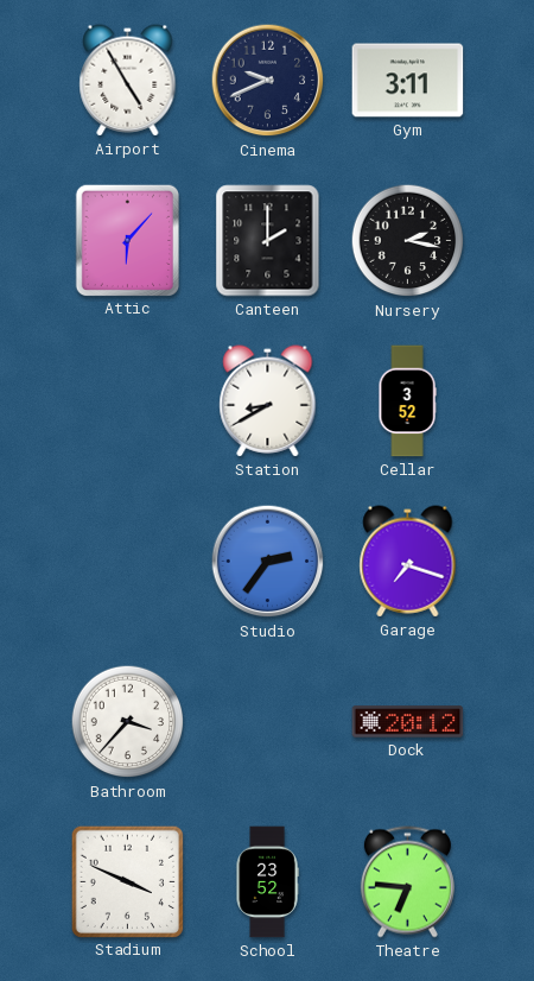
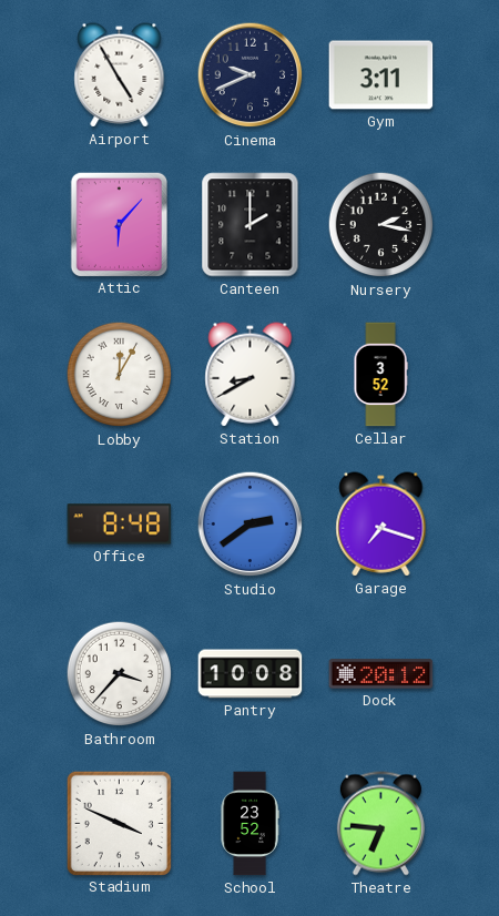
Lobby: none -> 12:05
Office: none -> 8:48
Studio: 2:36 -> 2:39
Pantry: none -> 10:08
